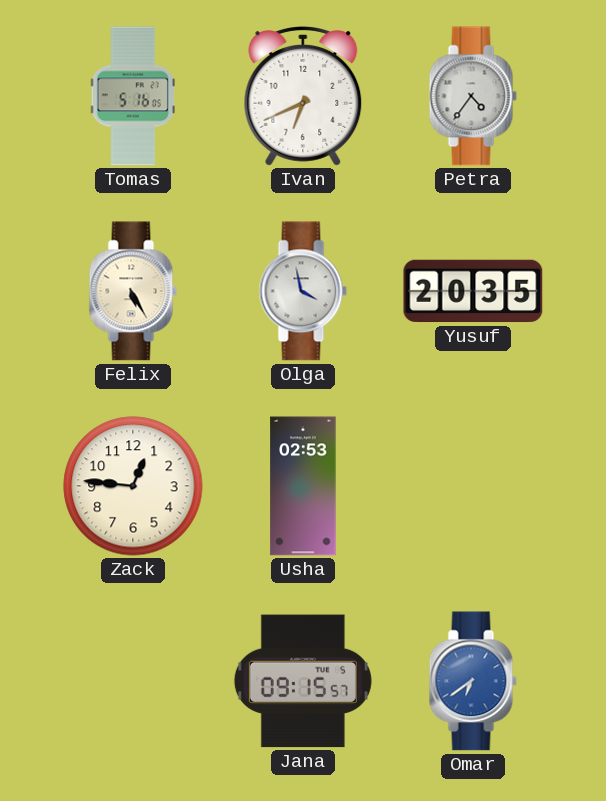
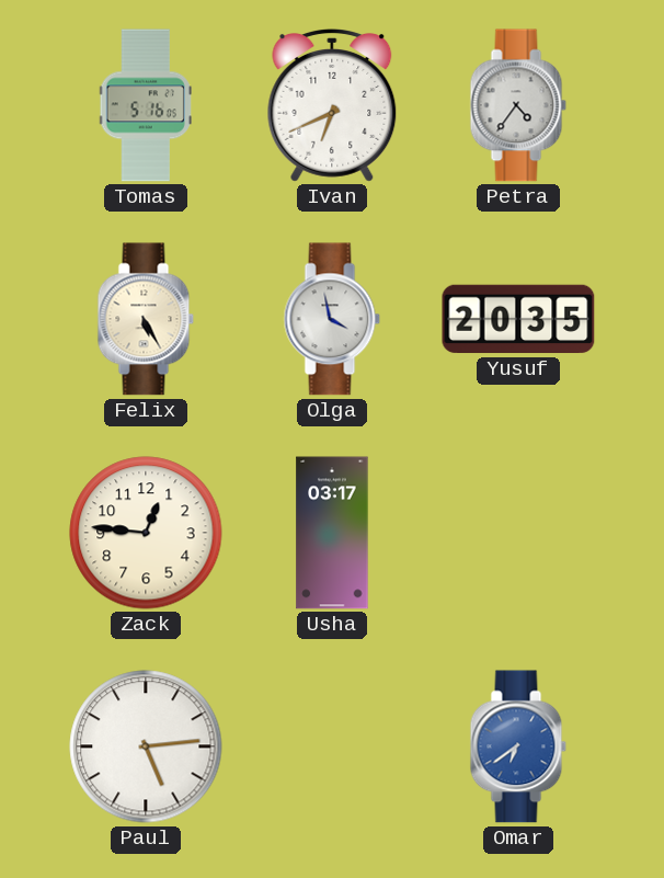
Usha: 02:53 -> 03:17
Paul: none -> 5:14
Jana: 09:15 -> none
